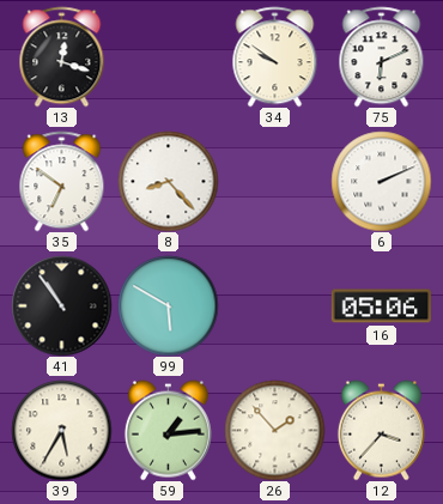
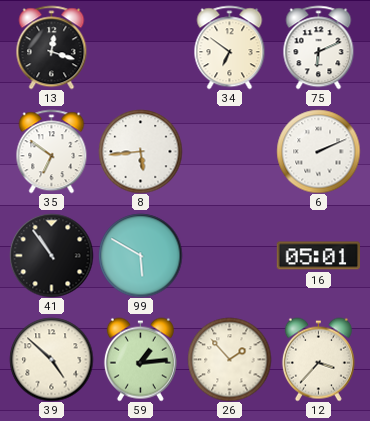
34: 9:51 -> 6:51
8: 8:23 -> 5:44
16: 05:06 -> 05:01
39: 5:35 -> 4:52
